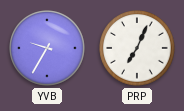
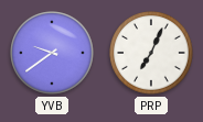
YVB: 9:35 -> 9:39
